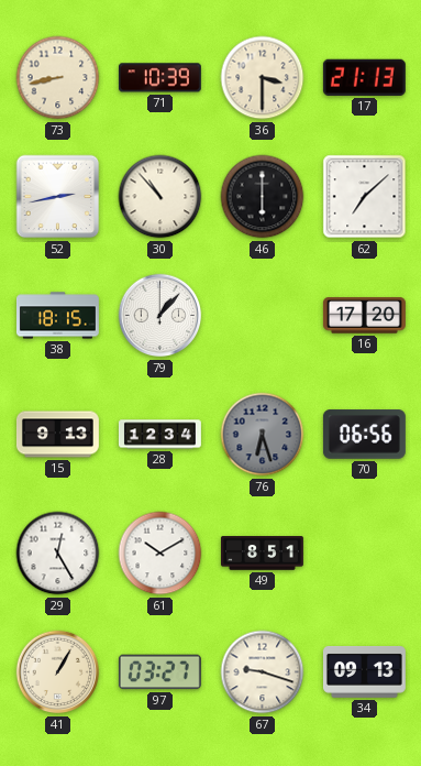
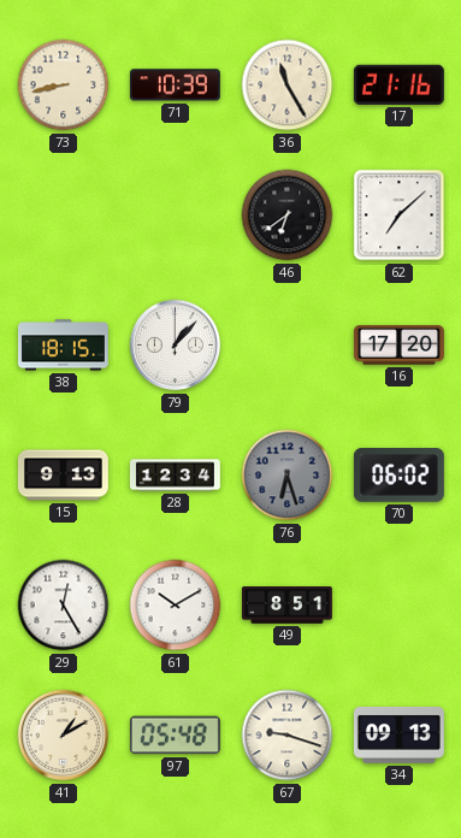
36: 3:30 -> 11:25
17: 21:13 -> 21:16
52: 2:43 -> none
30: 10:53 -> none
46: 6:00 -> 6:39
70: 06:56 -> 06:02
41: 1:05 -> 1:10
97: 03:27 -> 05:48
